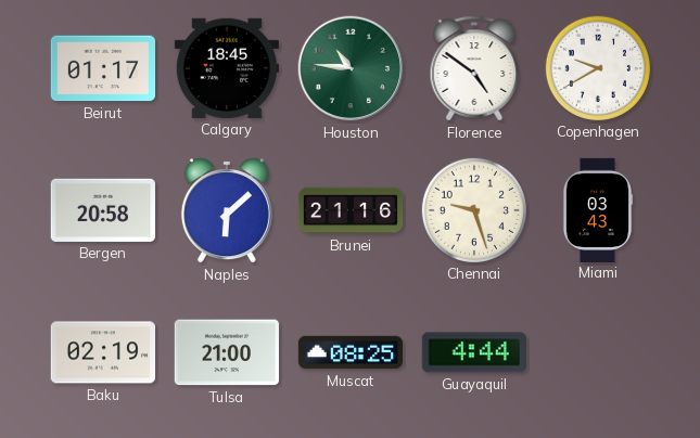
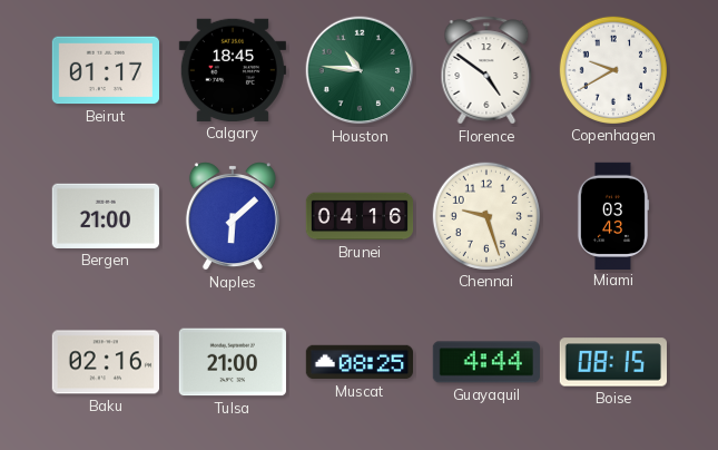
Bergen: 20:58 -> 21:00
Brunei: 21:16 -> 04:16
Baku: 02:19 -> 02:16
Boise: none -> 08:15
